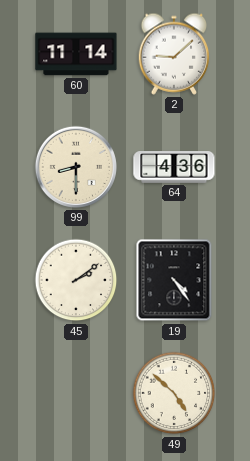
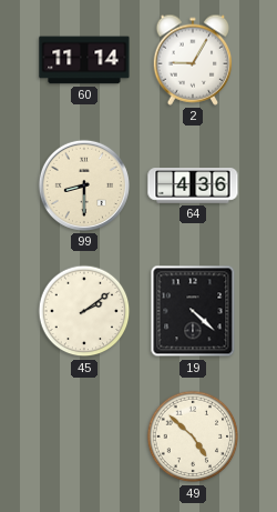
2: 9:08 -> 9:05
19: 4:24 -> 4:22
